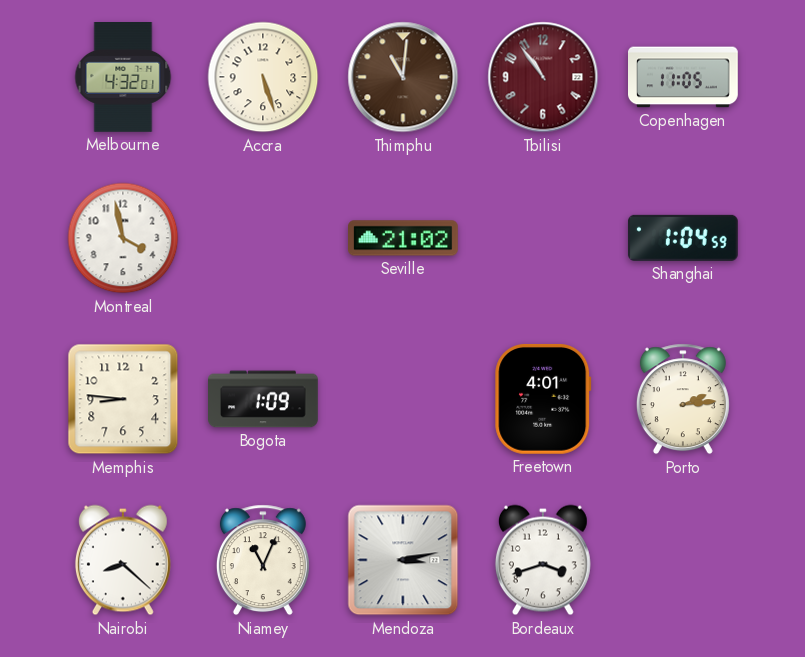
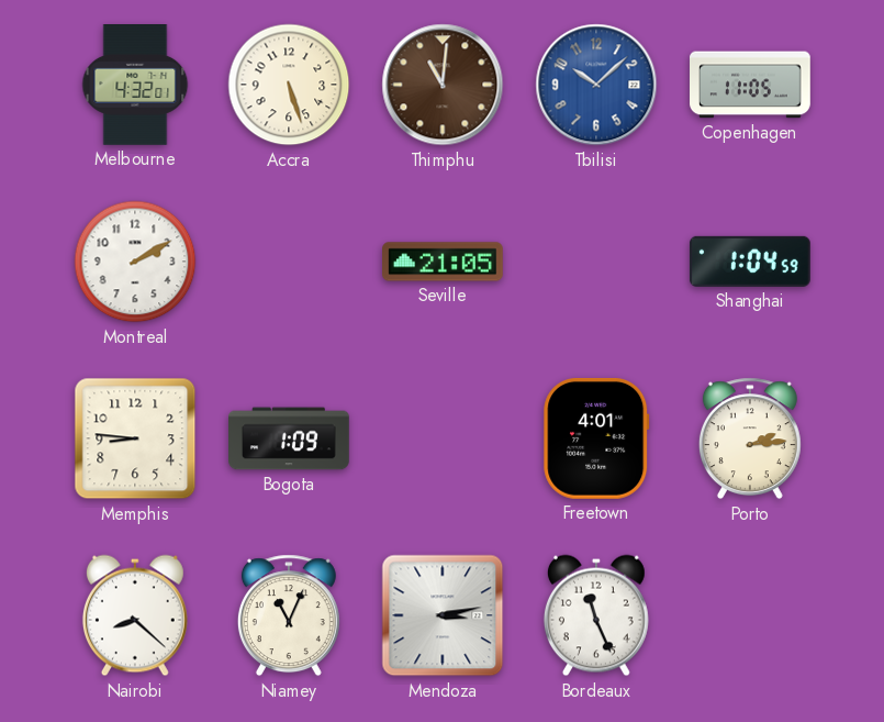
Tbilisi: 10:54 -> 10:08
Tbilisi dial: burgundy -> blue
Montreal: 3:58 -> 2:10
Seville: 21:02 -> 21:05
Bordeaux: 3:42 -> 11:26
